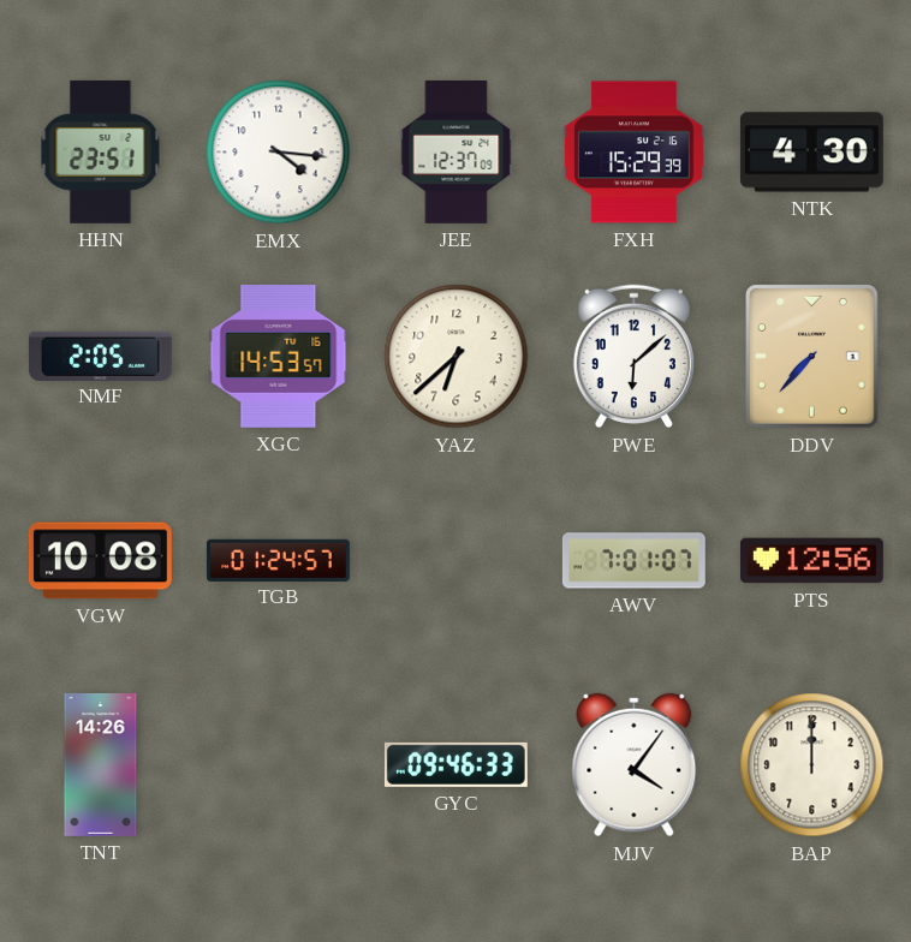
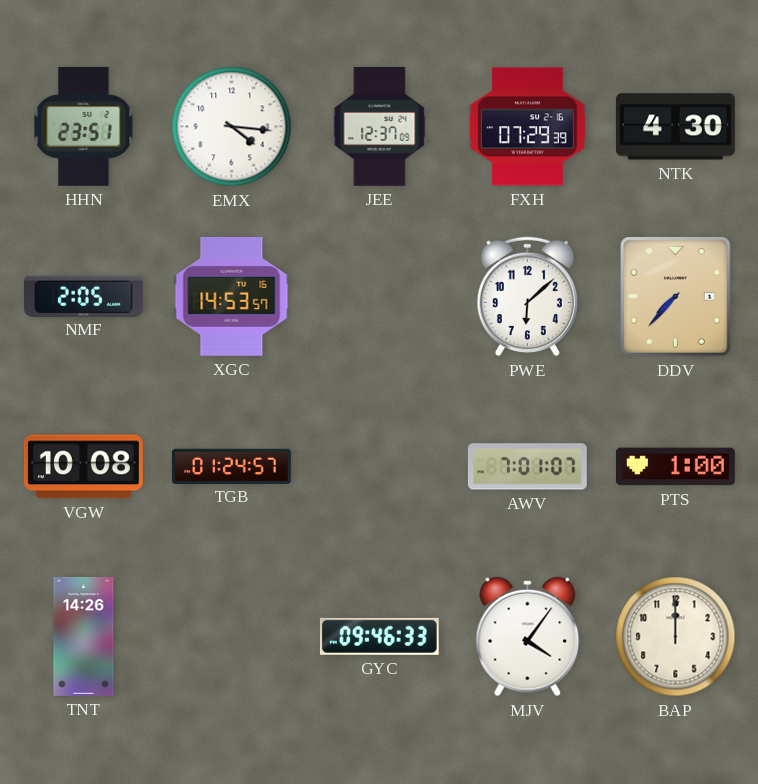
FXH: 15:29 -> 07:29
YAZ: 6:38 -> none
PTS: 12:56 -> 1:00
